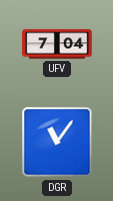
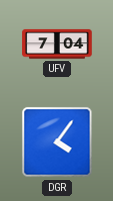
DGR: 11:06 -> 4:06
